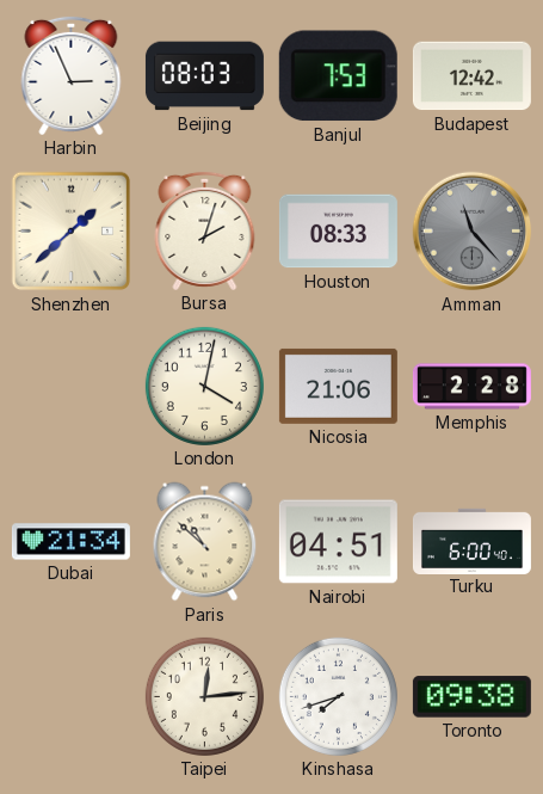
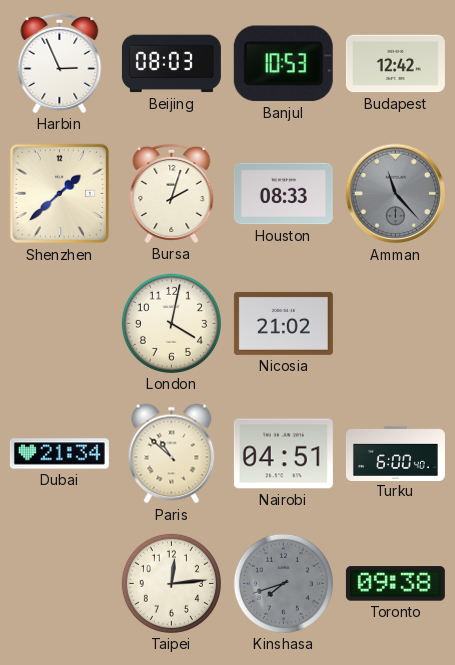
Banjul: 7:53 -> 10:53
Nicosia: 21:06 -> 21:02
Memphis: 2:28 -> none
Kinshasa dial: white -> grey
